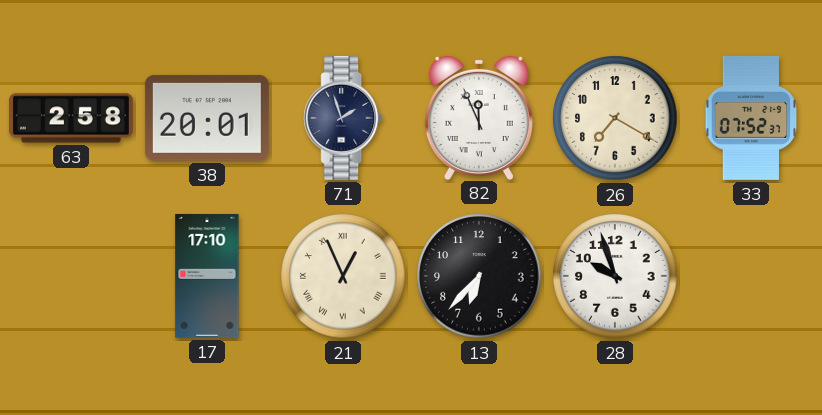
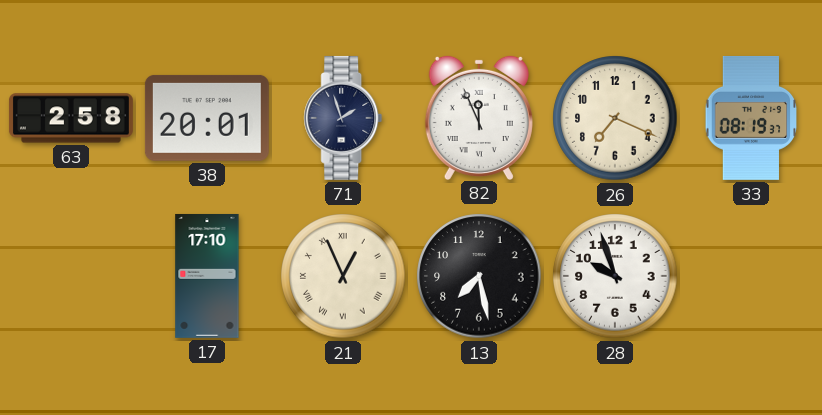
26: 7:20 -> 7:19
33: 07:52 -> 08:19
13: 6:37 -> 7:28
